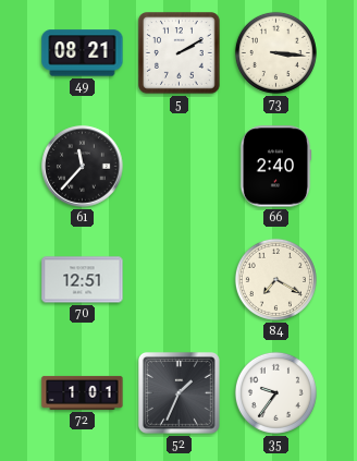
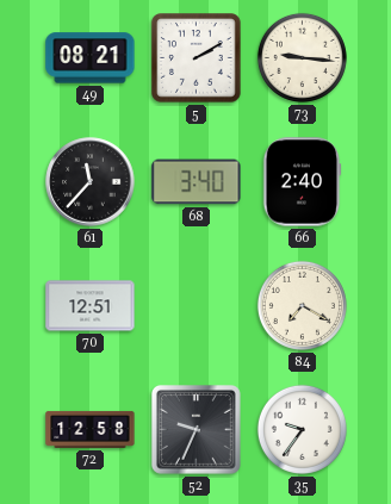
73: 3:16 -> 9:16
68: none -> 3:40
72: 1:01 -> 12:58
52: 1:34 -> 9:34
